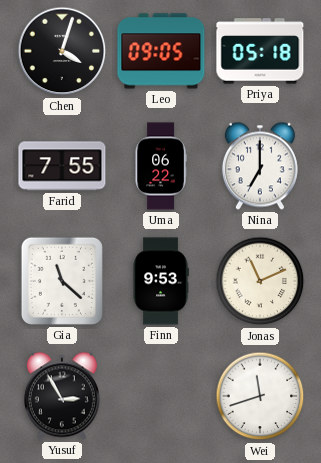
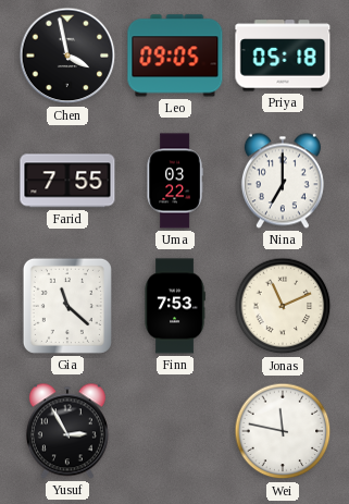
Chen: 4:03 -> 3:58
Uma: 06:22 -> 03:22
Finn: 9:53 -> 7:53
Wei: 11:42 -> 11:47
